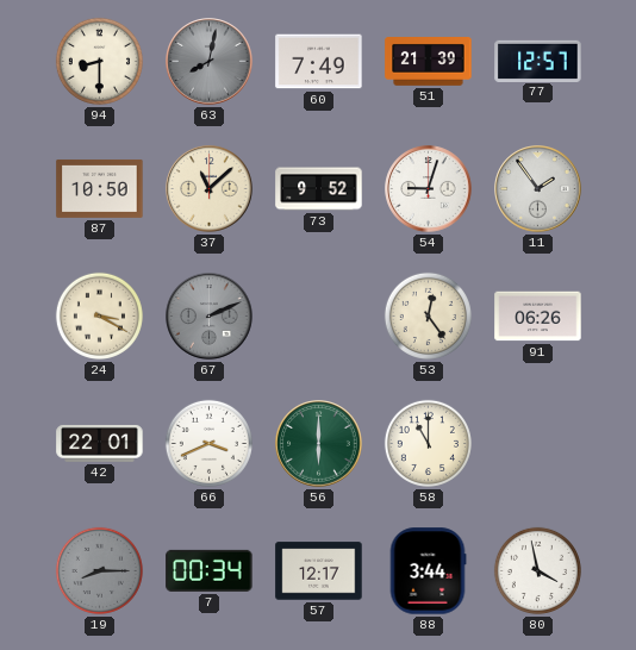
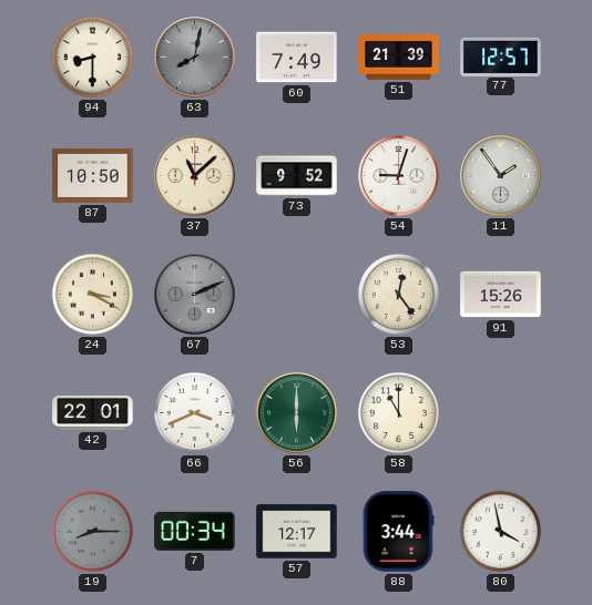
91: 06:26 -> 15:26
